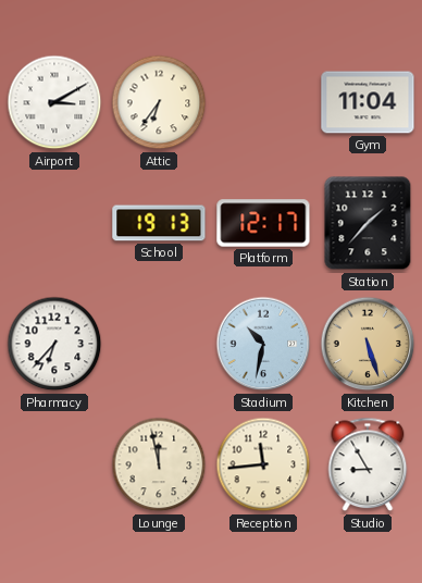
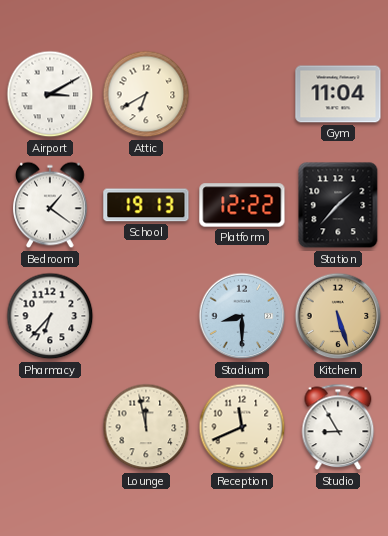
Attic: 6:36 -> 6:40
Bedroom: none -> 1:21
Platform: 12:17 -> 12:22
Stadium: 10:32 -> 8:30
Reception: 11:44 -> 11:41
